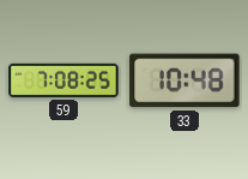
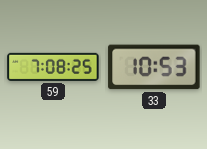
33: 10:48 -> 10:53
